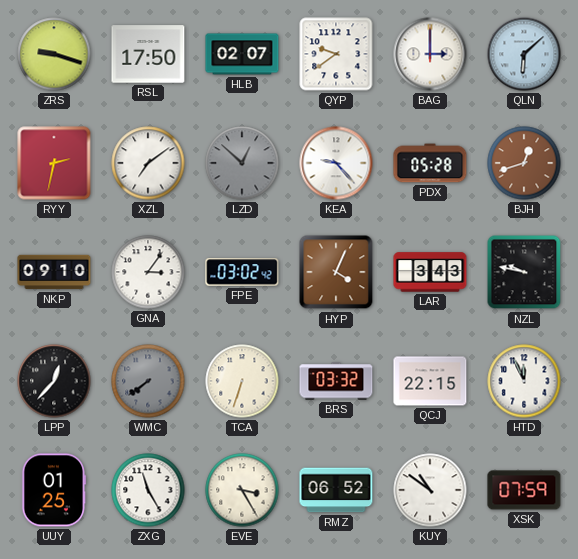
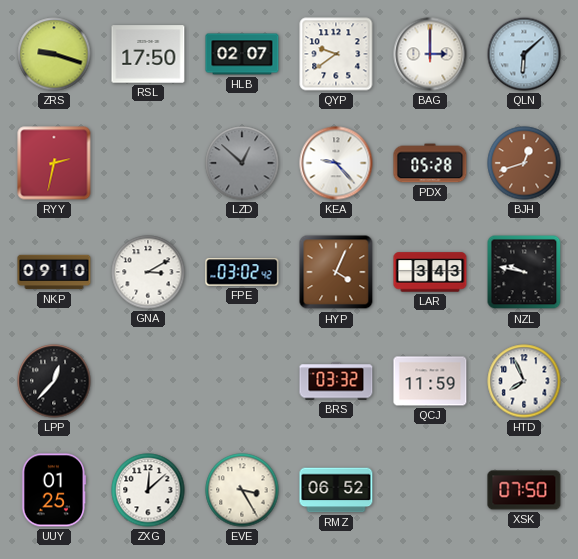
XZL: 7:09 -> none
GNA: 3:06 -> 3:10
WMC: 7:39 -> none
TCA: 6:33 -> none
QCJ: 22:15 -> 11:59
HTD: 11:56 -> 7:56
ZXG: 11:25 -> 12:08
KUY: 10:51 -> none
XSK: 07:59 -> 07:50
